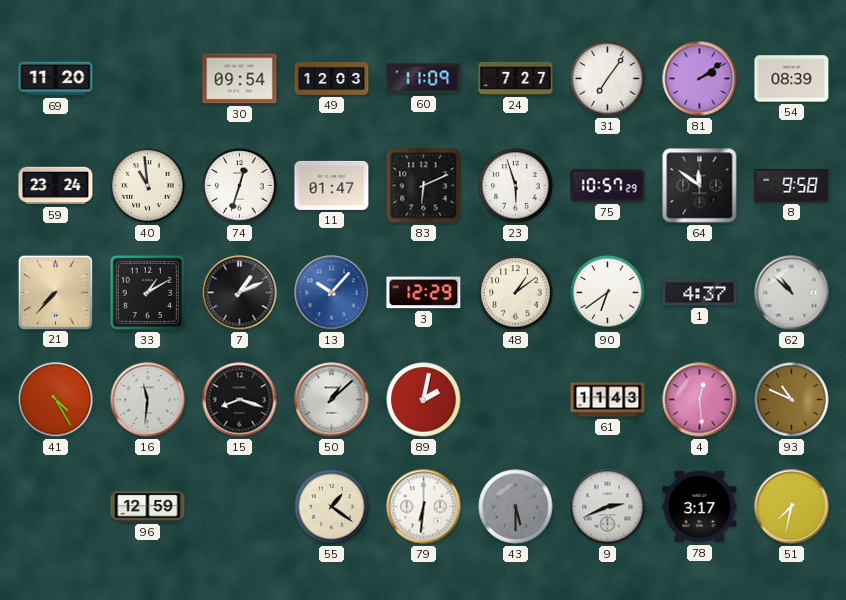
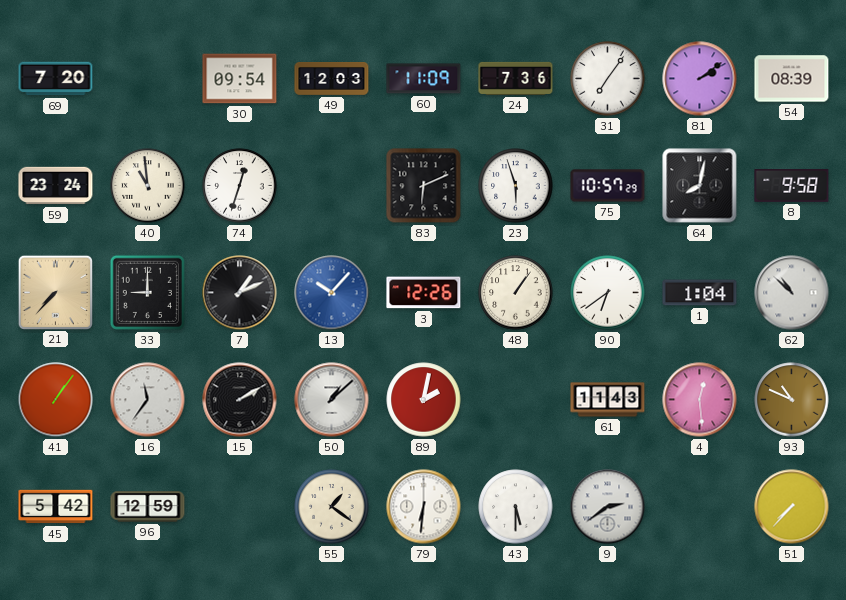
69: 11:20 -> 7:20
24: 7:27 -> 7:36
11: 01:47 -> none
64: 11:51 -> 8:02
33: 1:10 -> 9:00
3: 12:29 -> 12:26
48: 1:09 -> 1:06
1: 4:37 -> 1:04
41: 4:25 -> 1:06
16: 11:31 -> 11:36
15: 8:18 -> 2:10
45: none -> 5:42
43 dial: grey -> white
9: 2:41 -> 2:39
78: 3:17 -> none
51: 7:32 -> 7:37
